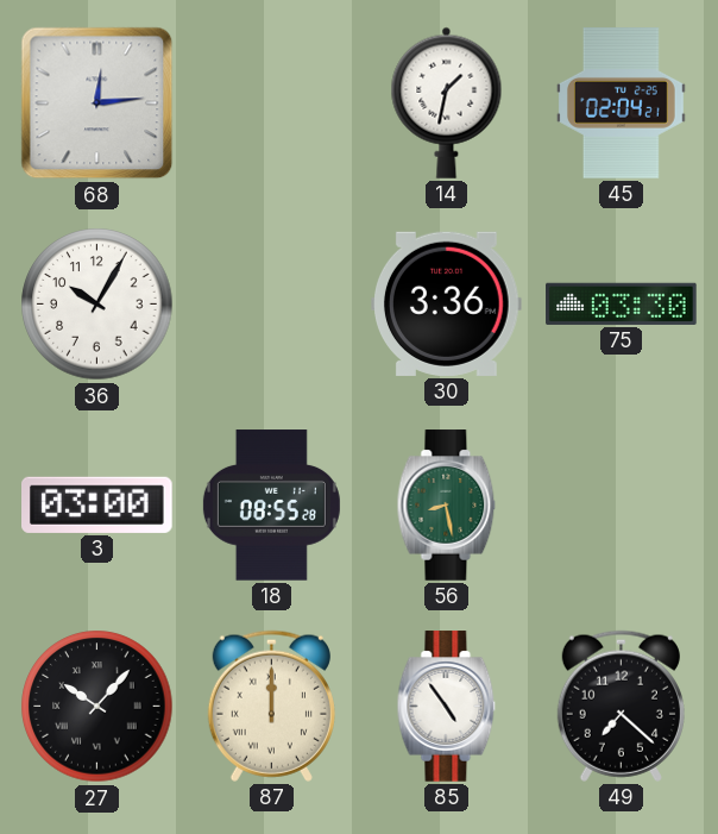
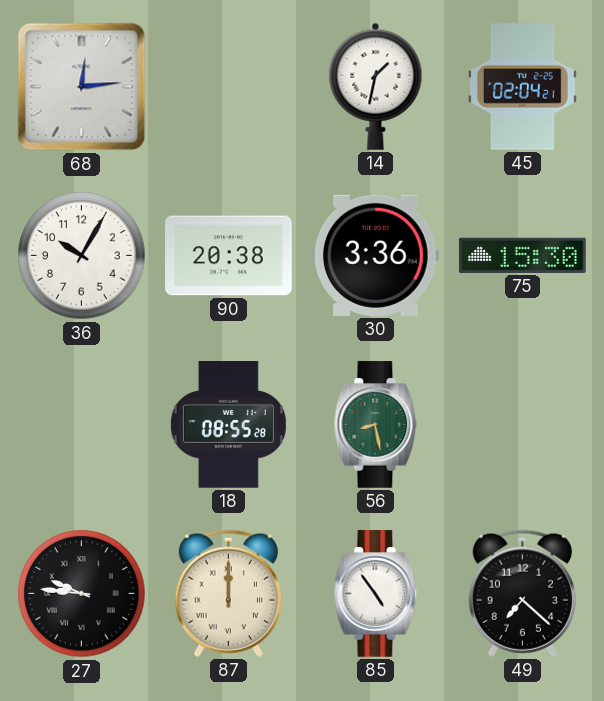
90: none -> 20:38
75: 03:30 -> 15:30
3: 03:00 -> none
27: 10:07 -> 9:46
